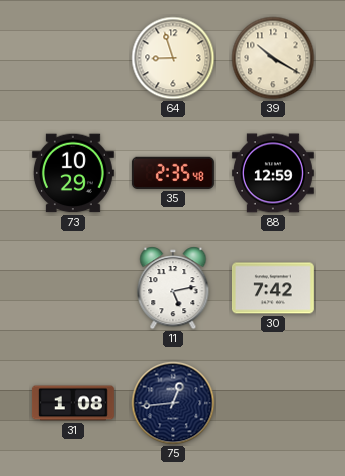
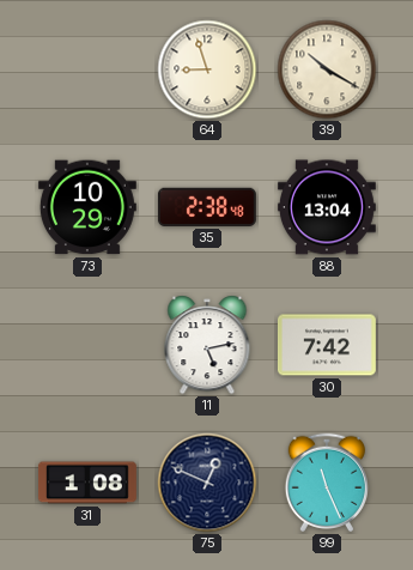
35: 2:35 -> 2:38
88: 12:59 -> 13:04
75: 12:44 -> 12:49
99: none -> 11:26
